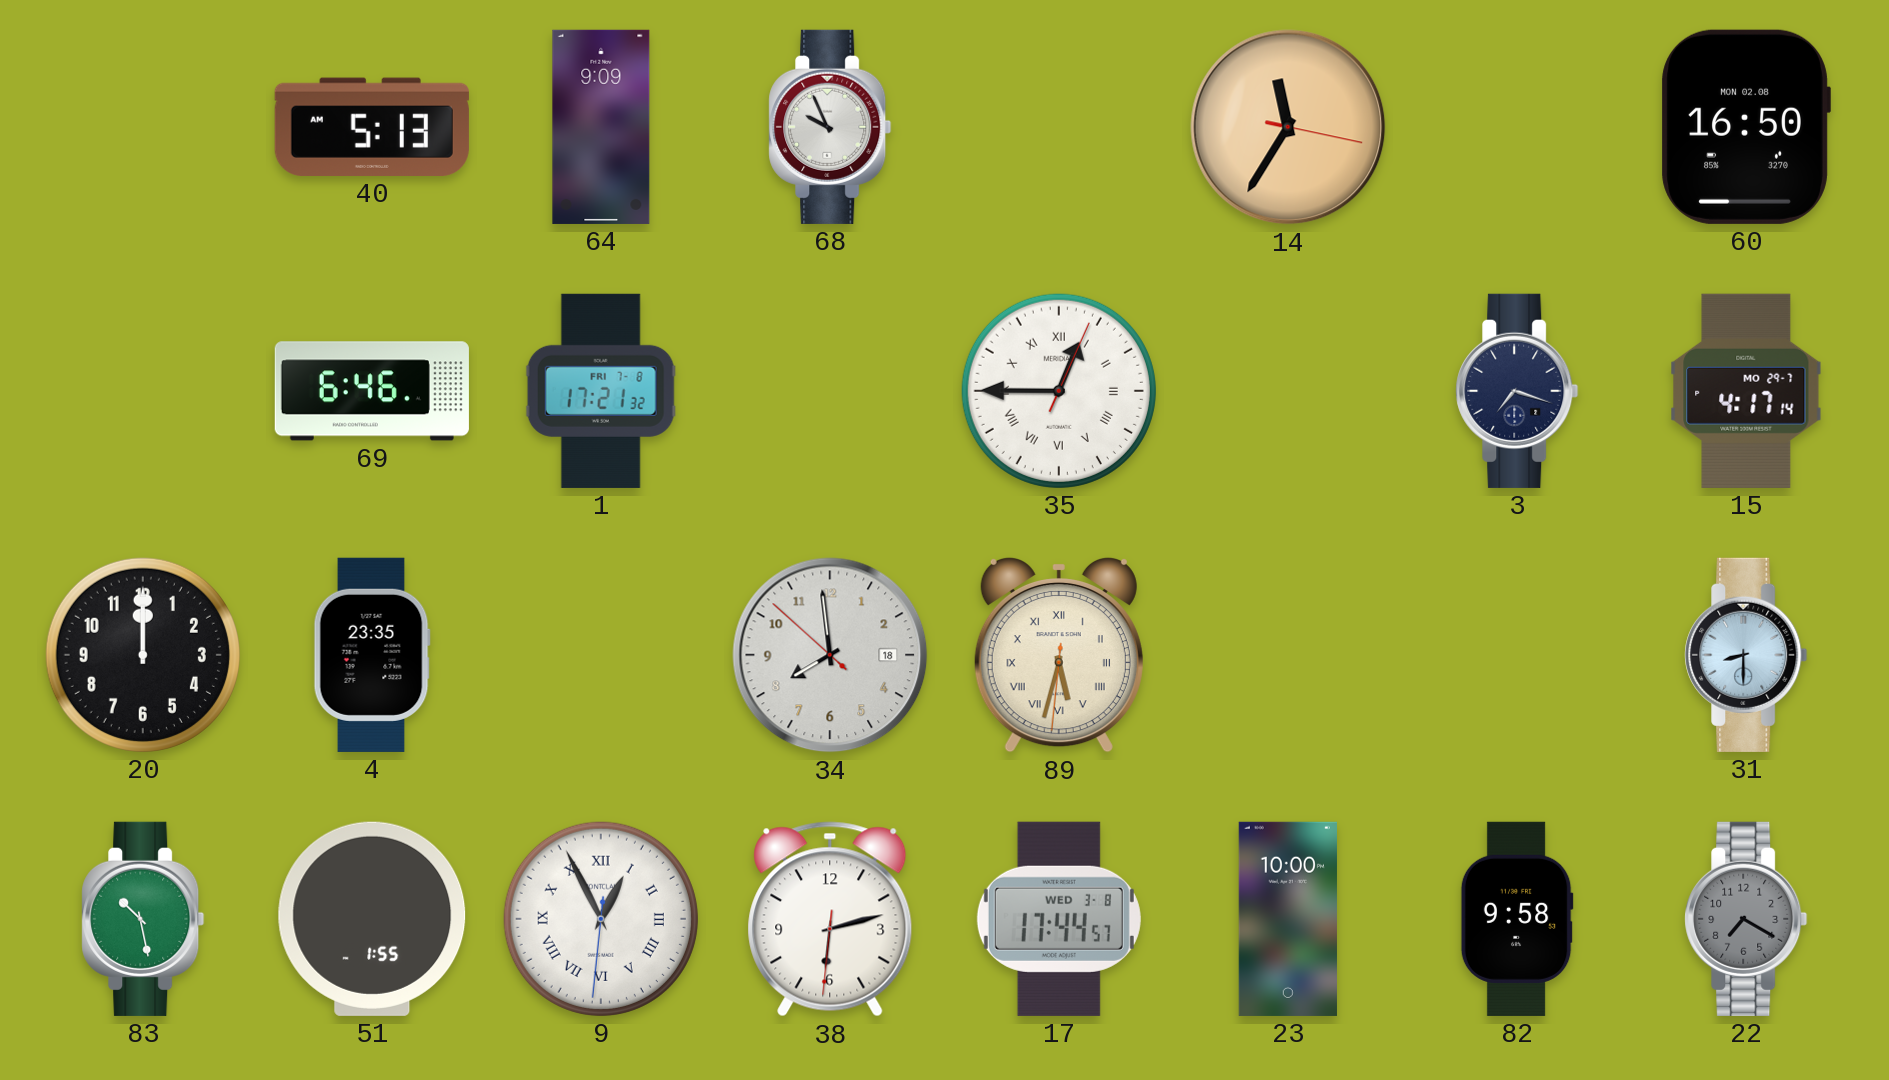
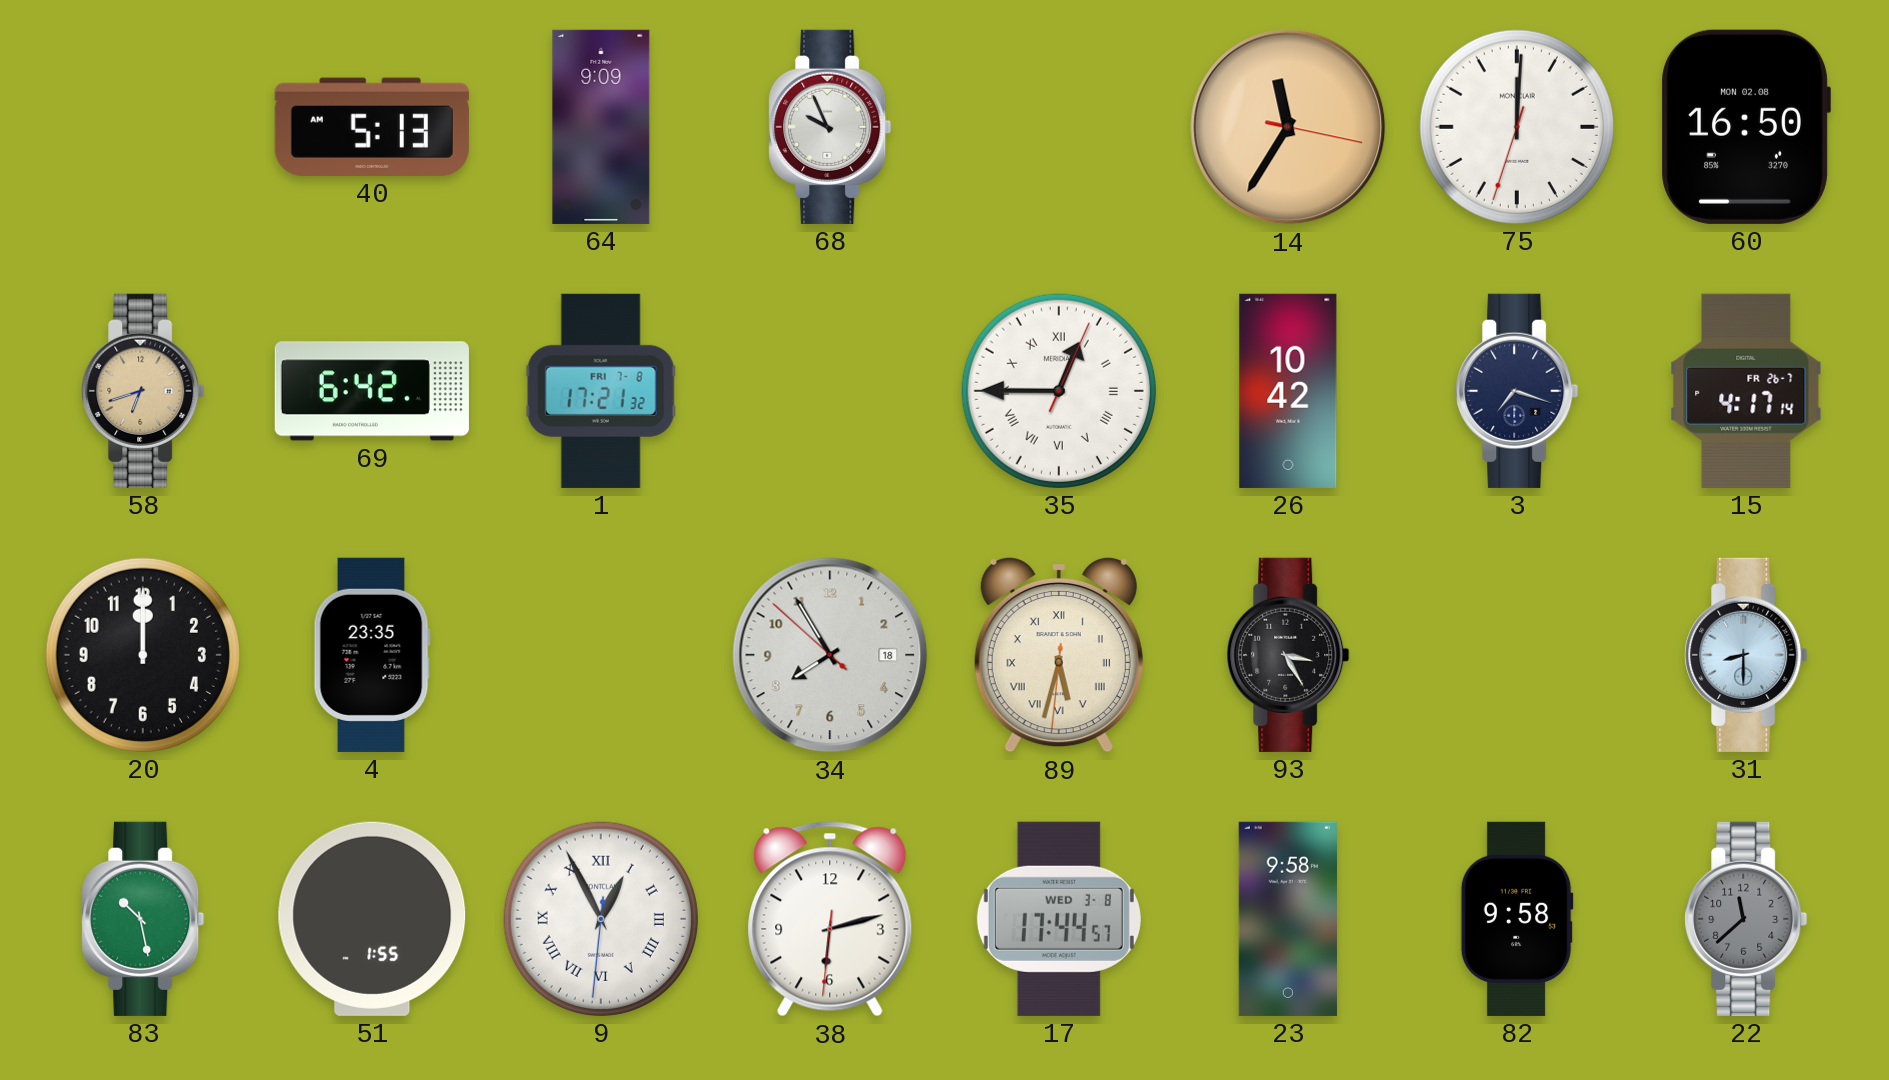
75: none -> 12:00
58: none -> 6:42
69: 6:46 -> 6:42
26: none -> 10:42
15 date: MO 29-7 -> FR 26-7
34: 7:58 -> 7:54
93: none -> 3:25
23: 10:00 -> 9:58
22: 7:20 -> 11:38
